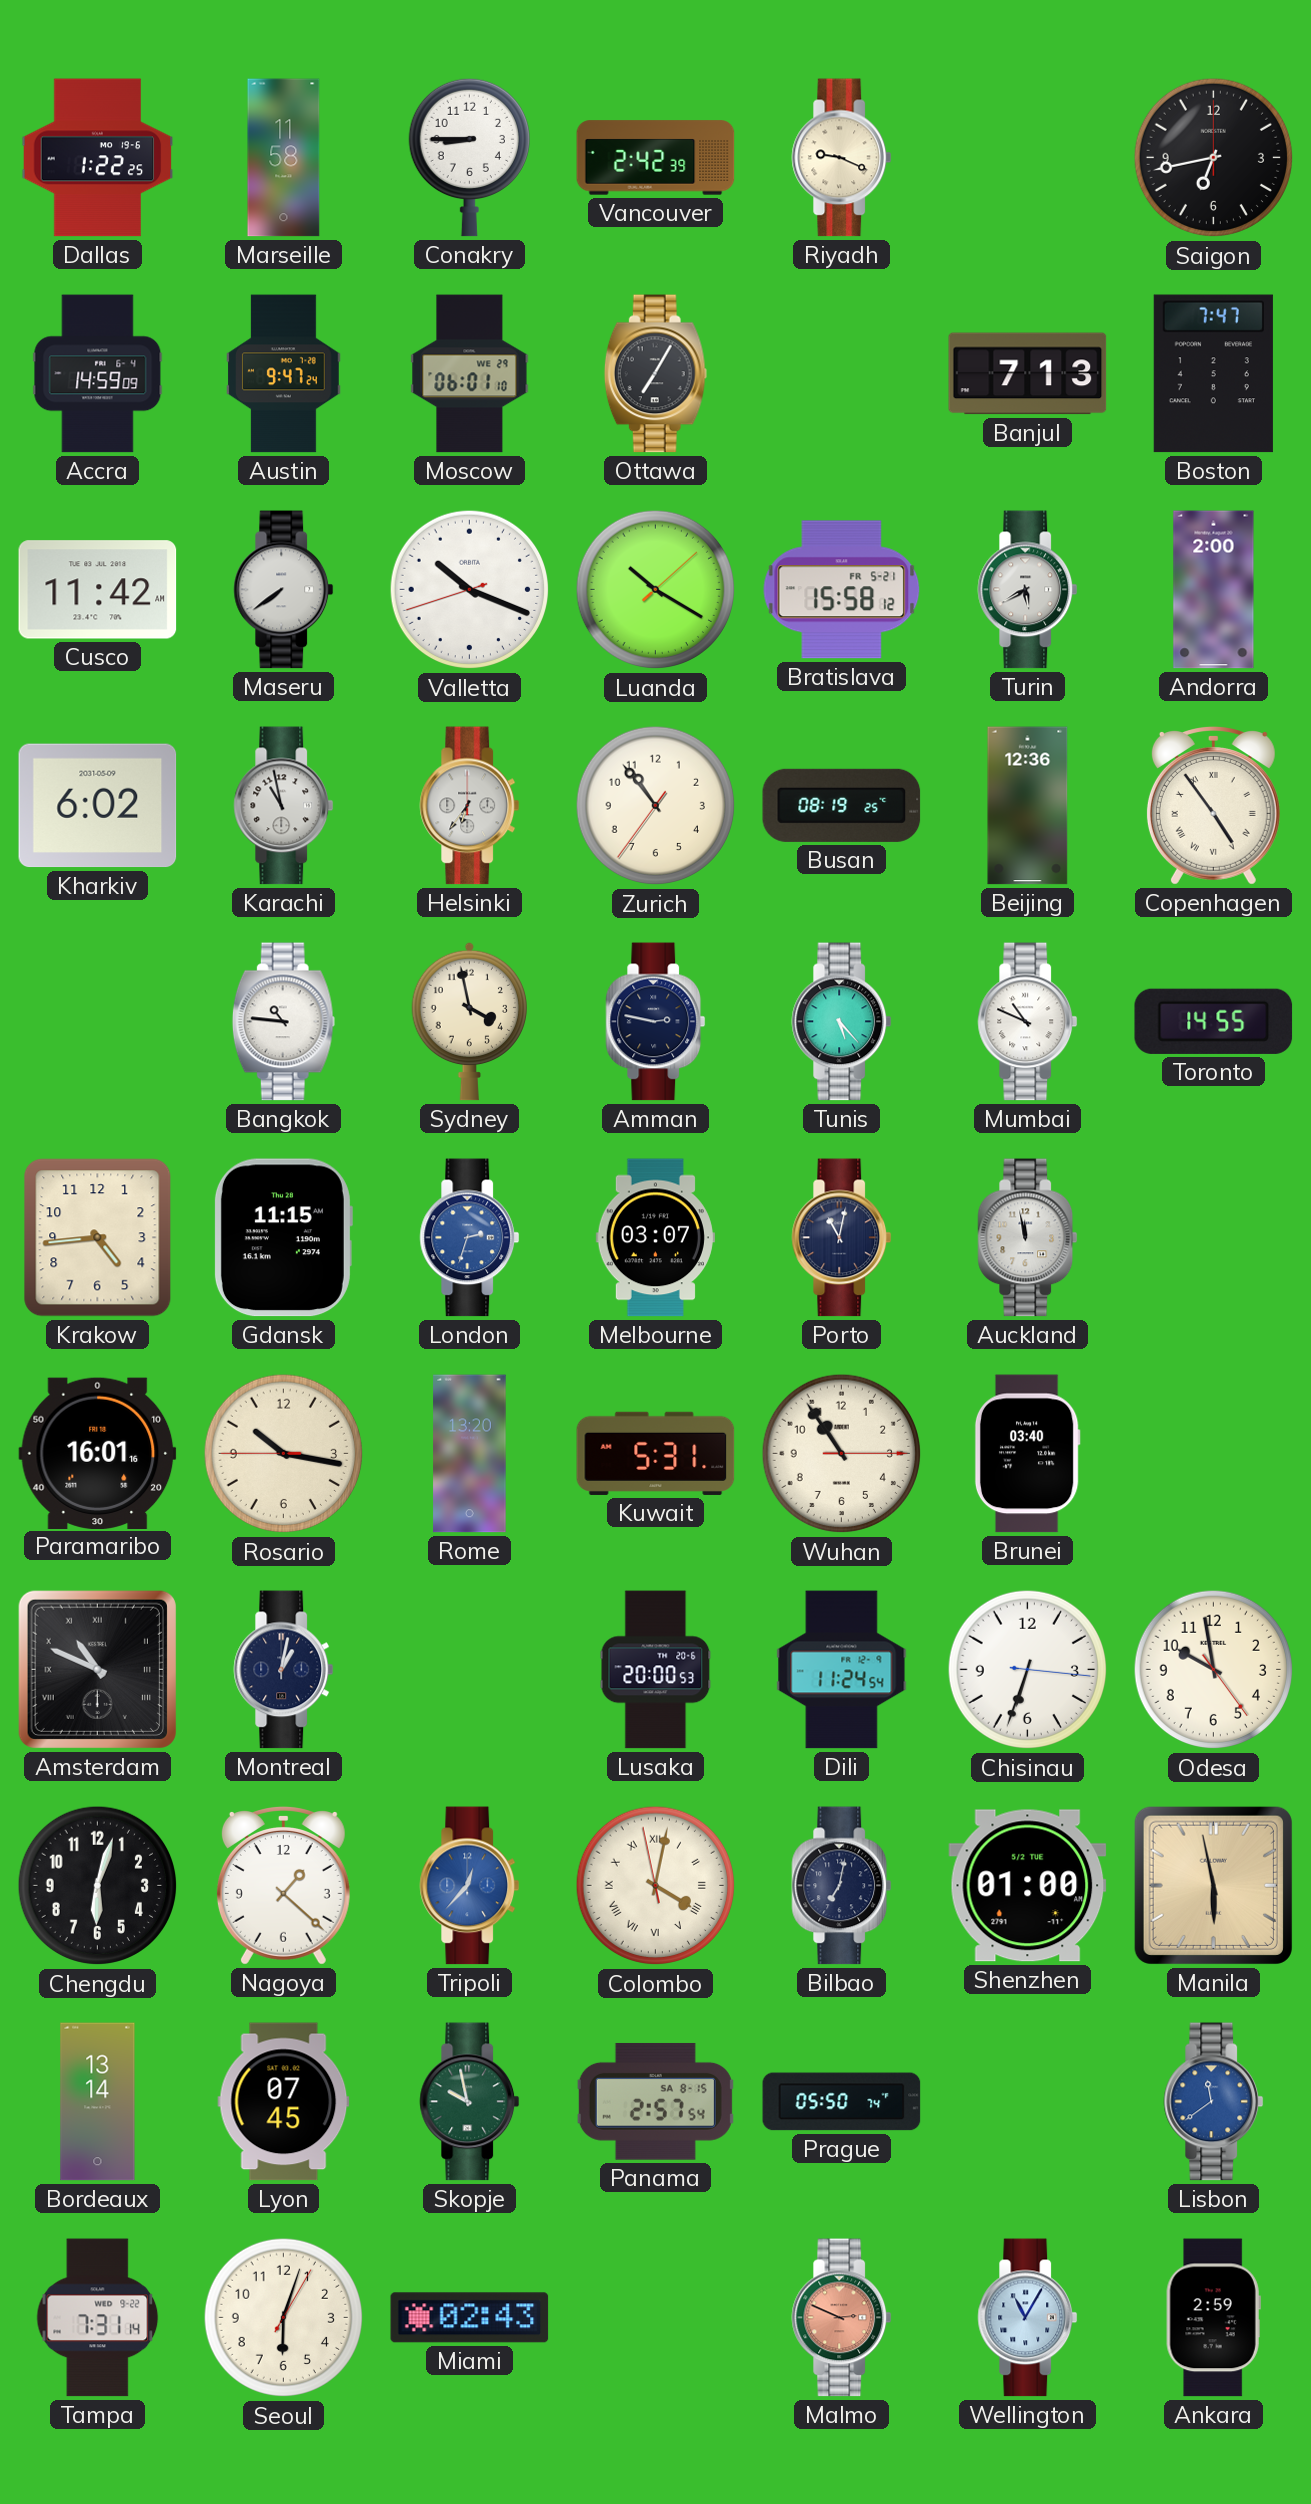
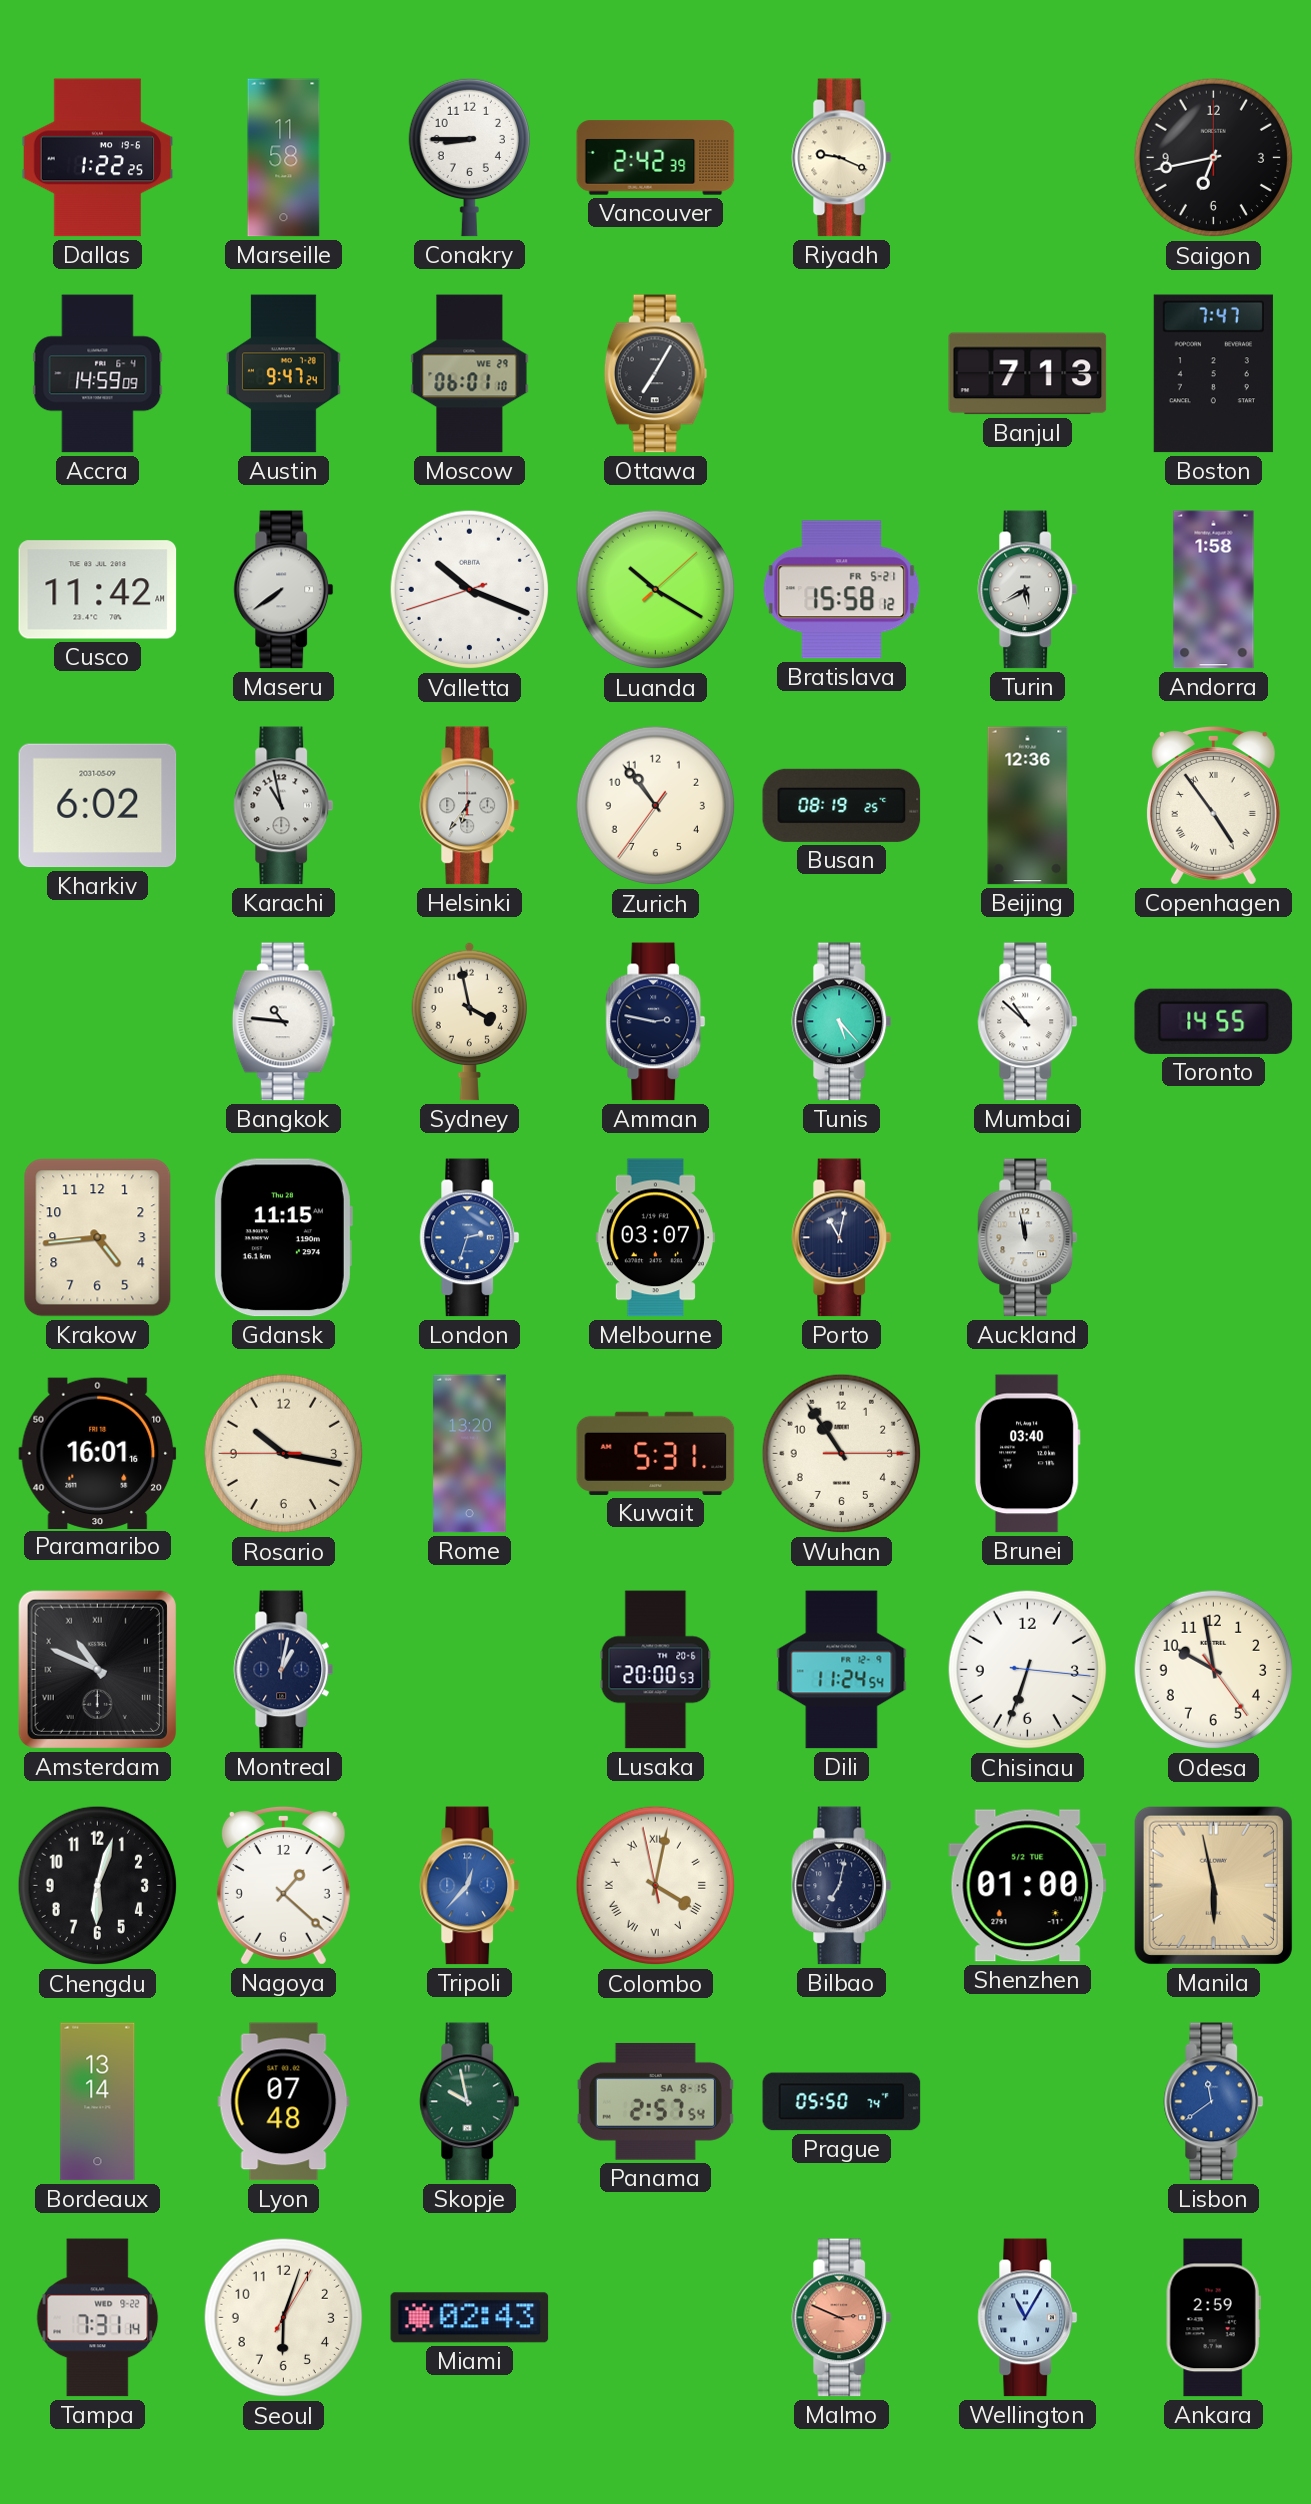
Andorra: 2:00 -> 1:58
Mumbai: 10:49 -> 10:52
Lyon: 07:45 -> 07:48
